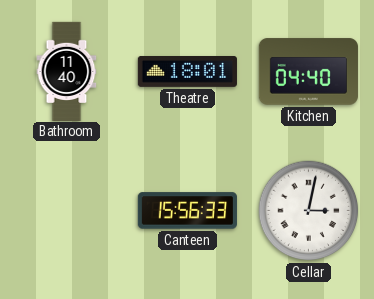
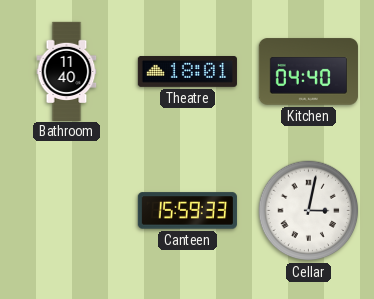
Canteen: 15:56 -> 15:59
